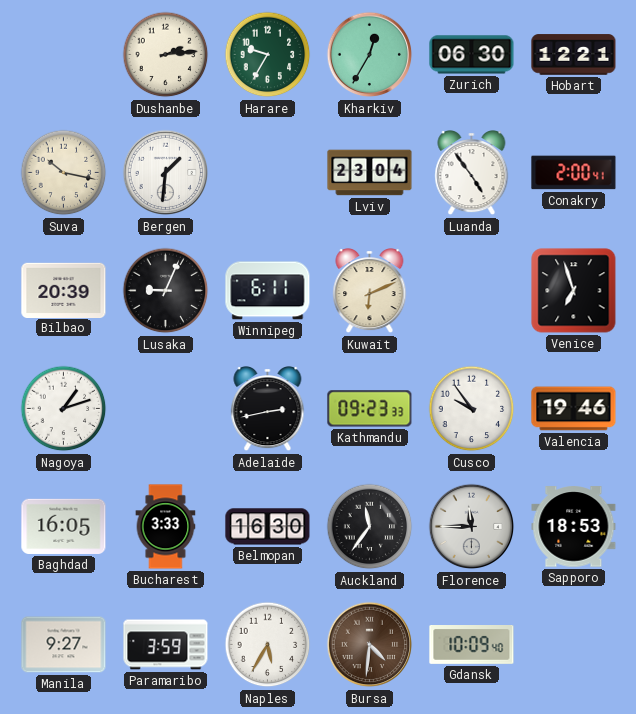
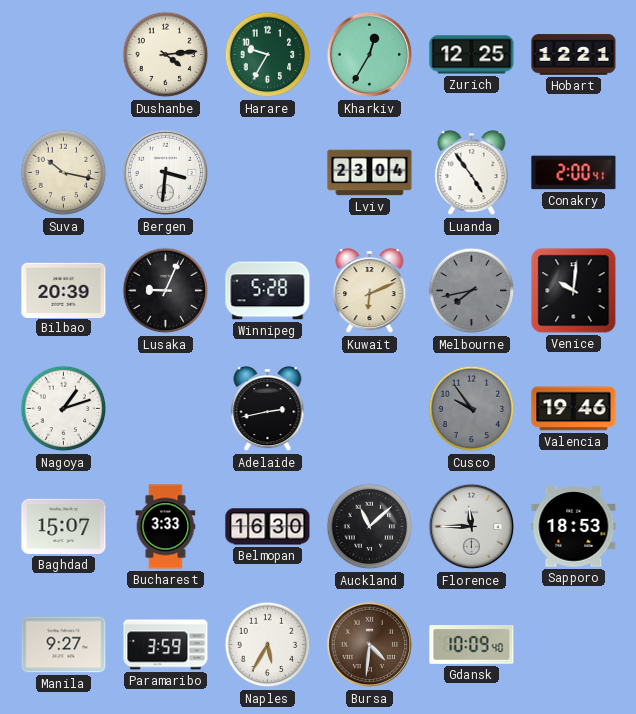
Dushanbe: 2:14 -> 4:14
Zurich: 06:30 -> 12:25
Bergen: 1:31 -> 3:31
Winnipeg: 6:11 -> 5:28
Melbourne: none -> 7:43
Venice: 6:57 -> 10:01
Kathmandu: 09:23 -> none
Cusco dial: white -> grey
Baghdad: 16:05 -> 15:07
Auckland: 11:36 -> 11:08
